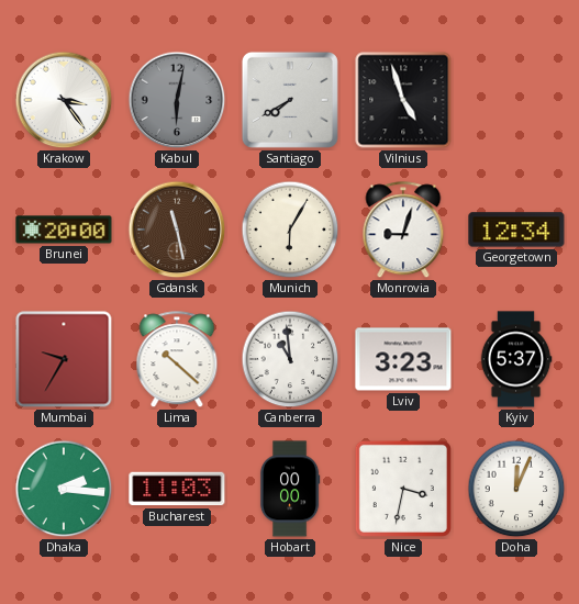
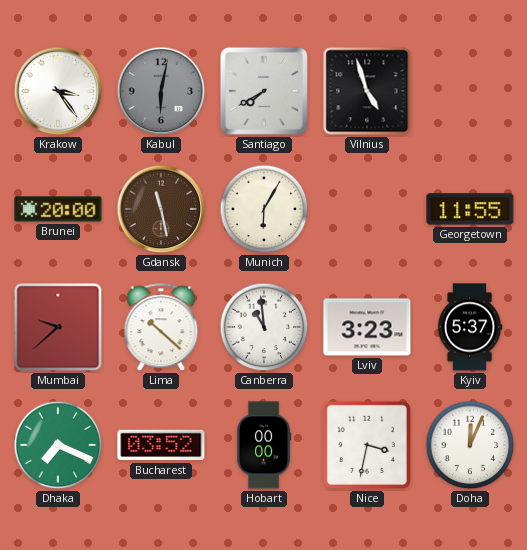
Monrovia: 9:03 -> none
Georgetown: 12:34 -> 11:55
Mumbai: 9:35 -> 9:38
Dhaka: 2:16 -> 7:19
Bucharest: 11:03 -> 03:52
